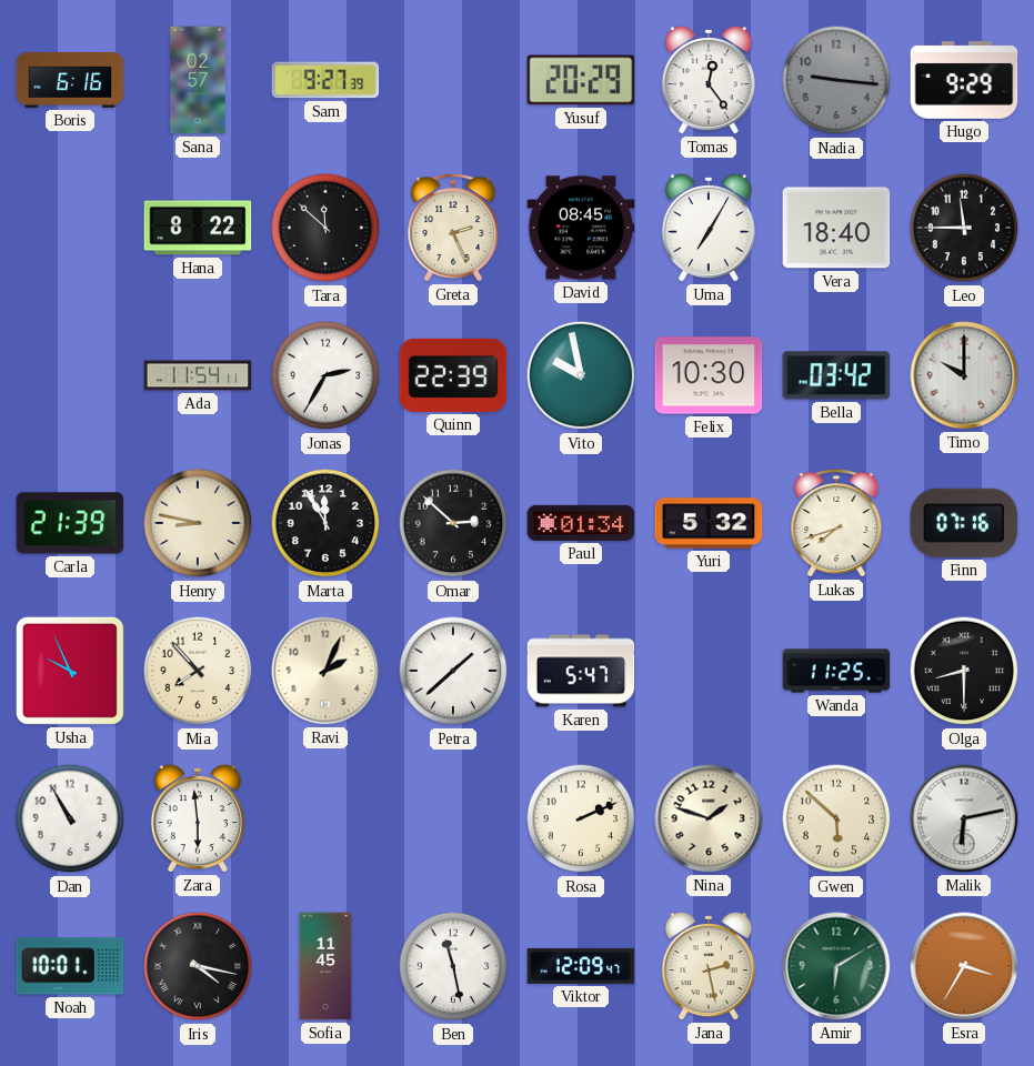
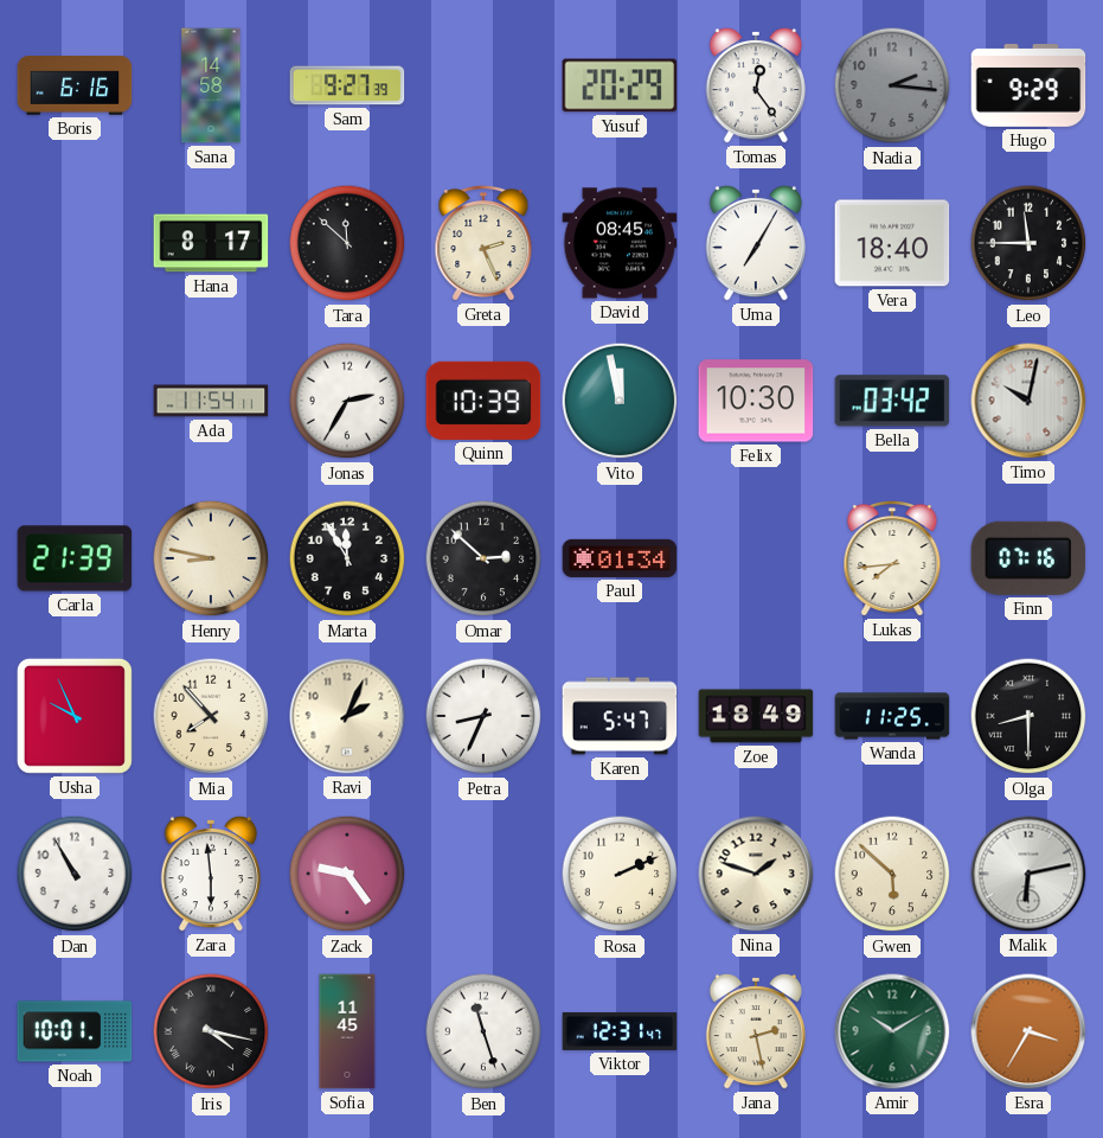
Sana: 02:57 -> 14:58
Nadia: 9:16 -> 2:16
Hana: 8:22 -> 8:17
Quinn: 22:39 -> 10:39
Vito: 9:58 -> 11:58
Timo: 10:00 -> 10:02
Yuri: 5:32 -> none
Lukas: 7:42 -> 7:44
Petra: 1:38 -> 8:34
Zoe: none -> 18:49
Zack: none -> 9:24
Ben: 11:28 -> 11:27
Viktor: 12:09 -> 12:31
Amir: 6:10 -> 10:10
